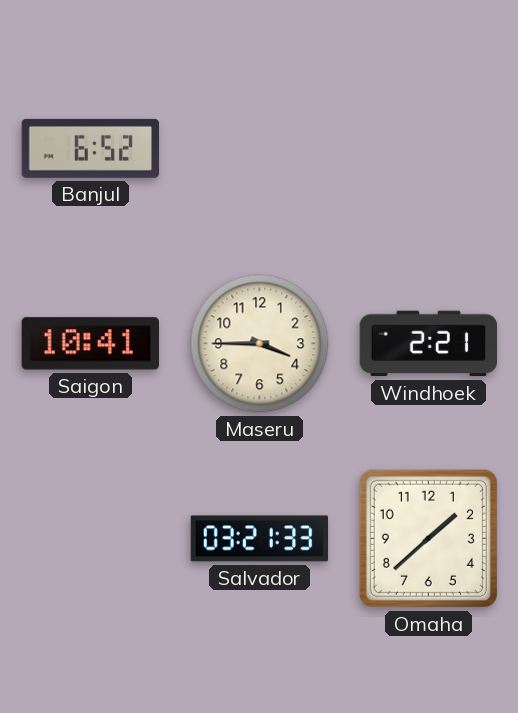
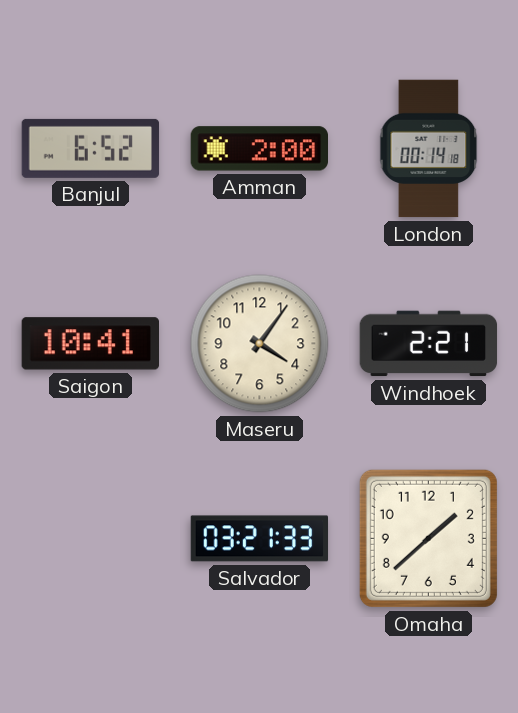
Amman: none -> 2:00
London: none -> 00:14
Maseru: 3:45 -> 4:06
